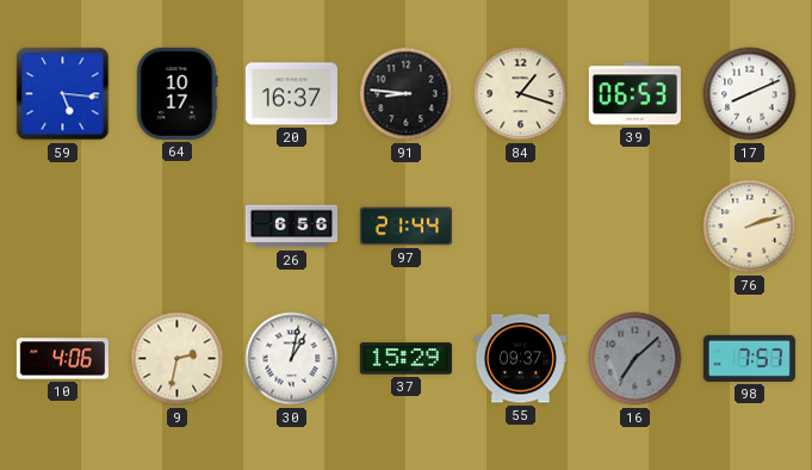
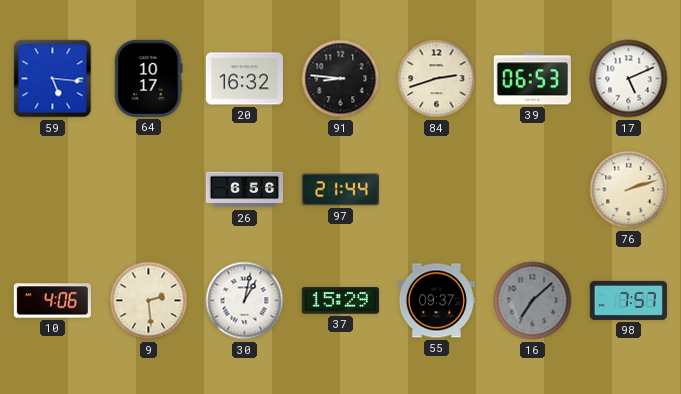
20: 16:37 -> 16:32
84: 1:18 -> 2:42
17: 8:11 -> 5:11
9: 2:32 -> 2:29
